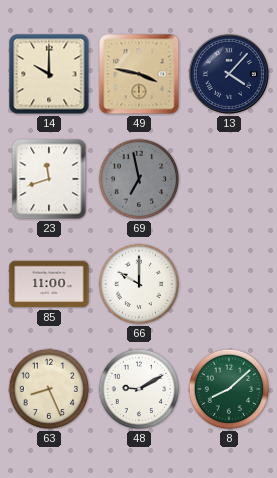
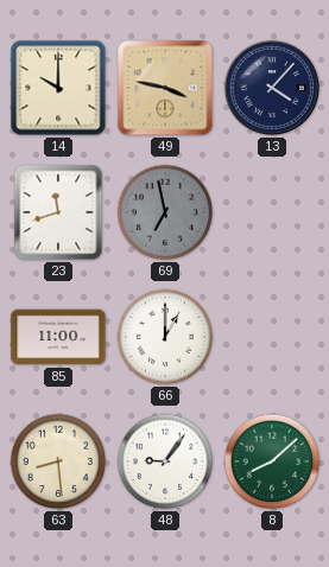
66: 10:00 -> 1:00
63: 8:26 -> 8:29
48: 9:10 -> 9:06
